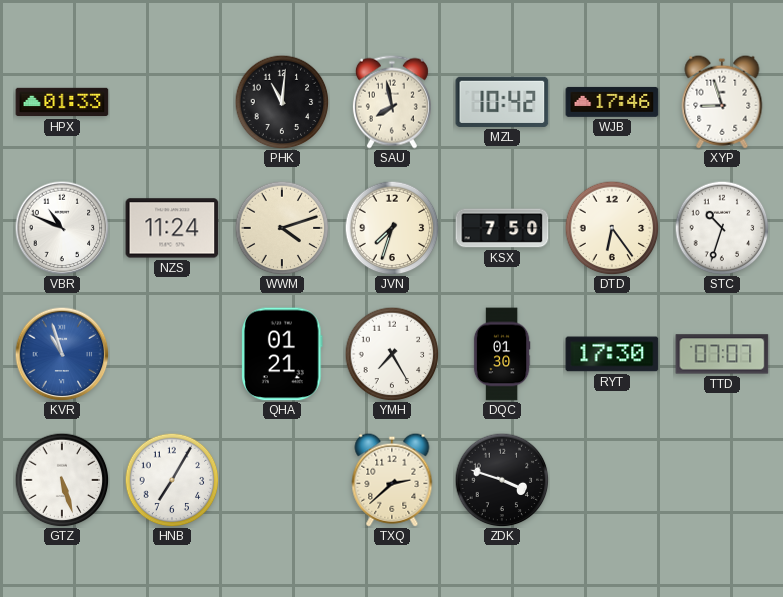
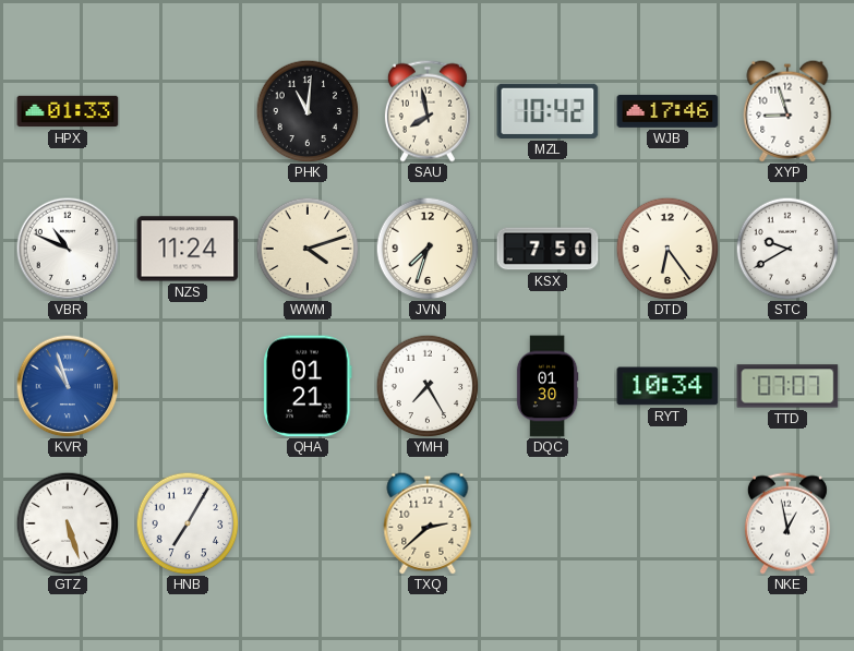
STC: 10:33 -> 9:40
RYT: 17:30 -> 10:34
ZDK: 3:48 -> none
NKE: none -> 12:58
